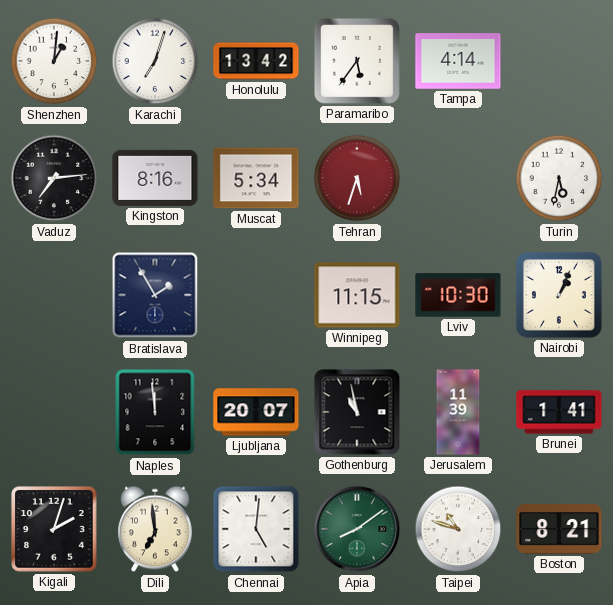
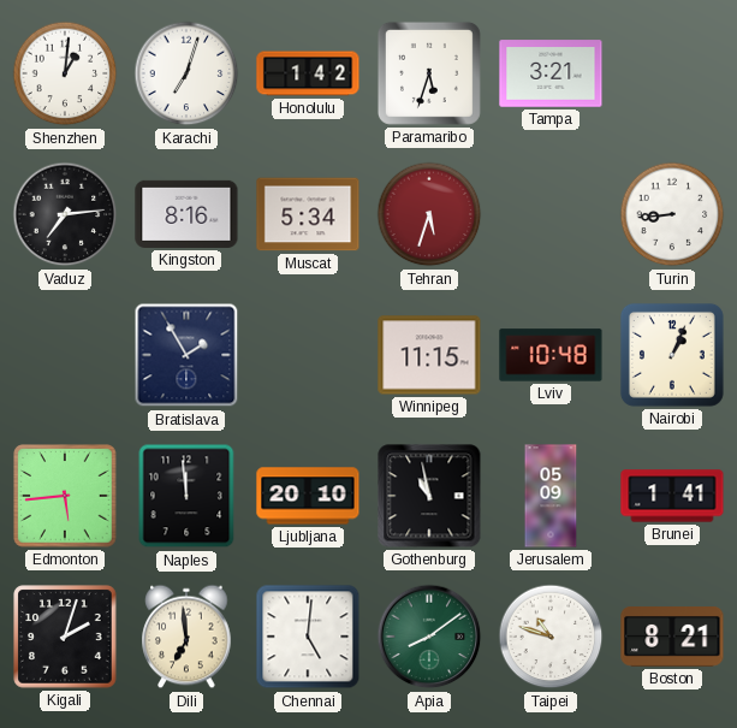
Honolulu: 13:42 -> 1:42
Paramaribo: 5:36 -> 5:33
Tampa: 4:14 -> 3:21
Turin: 5:32 -> 8:44
Lviv: 10:30 -> 10:48
Edmonton: none -> 5:44
Ljubljana: 20:07 -> 20:10
Jerusalem: 11:39 -> 05:09
